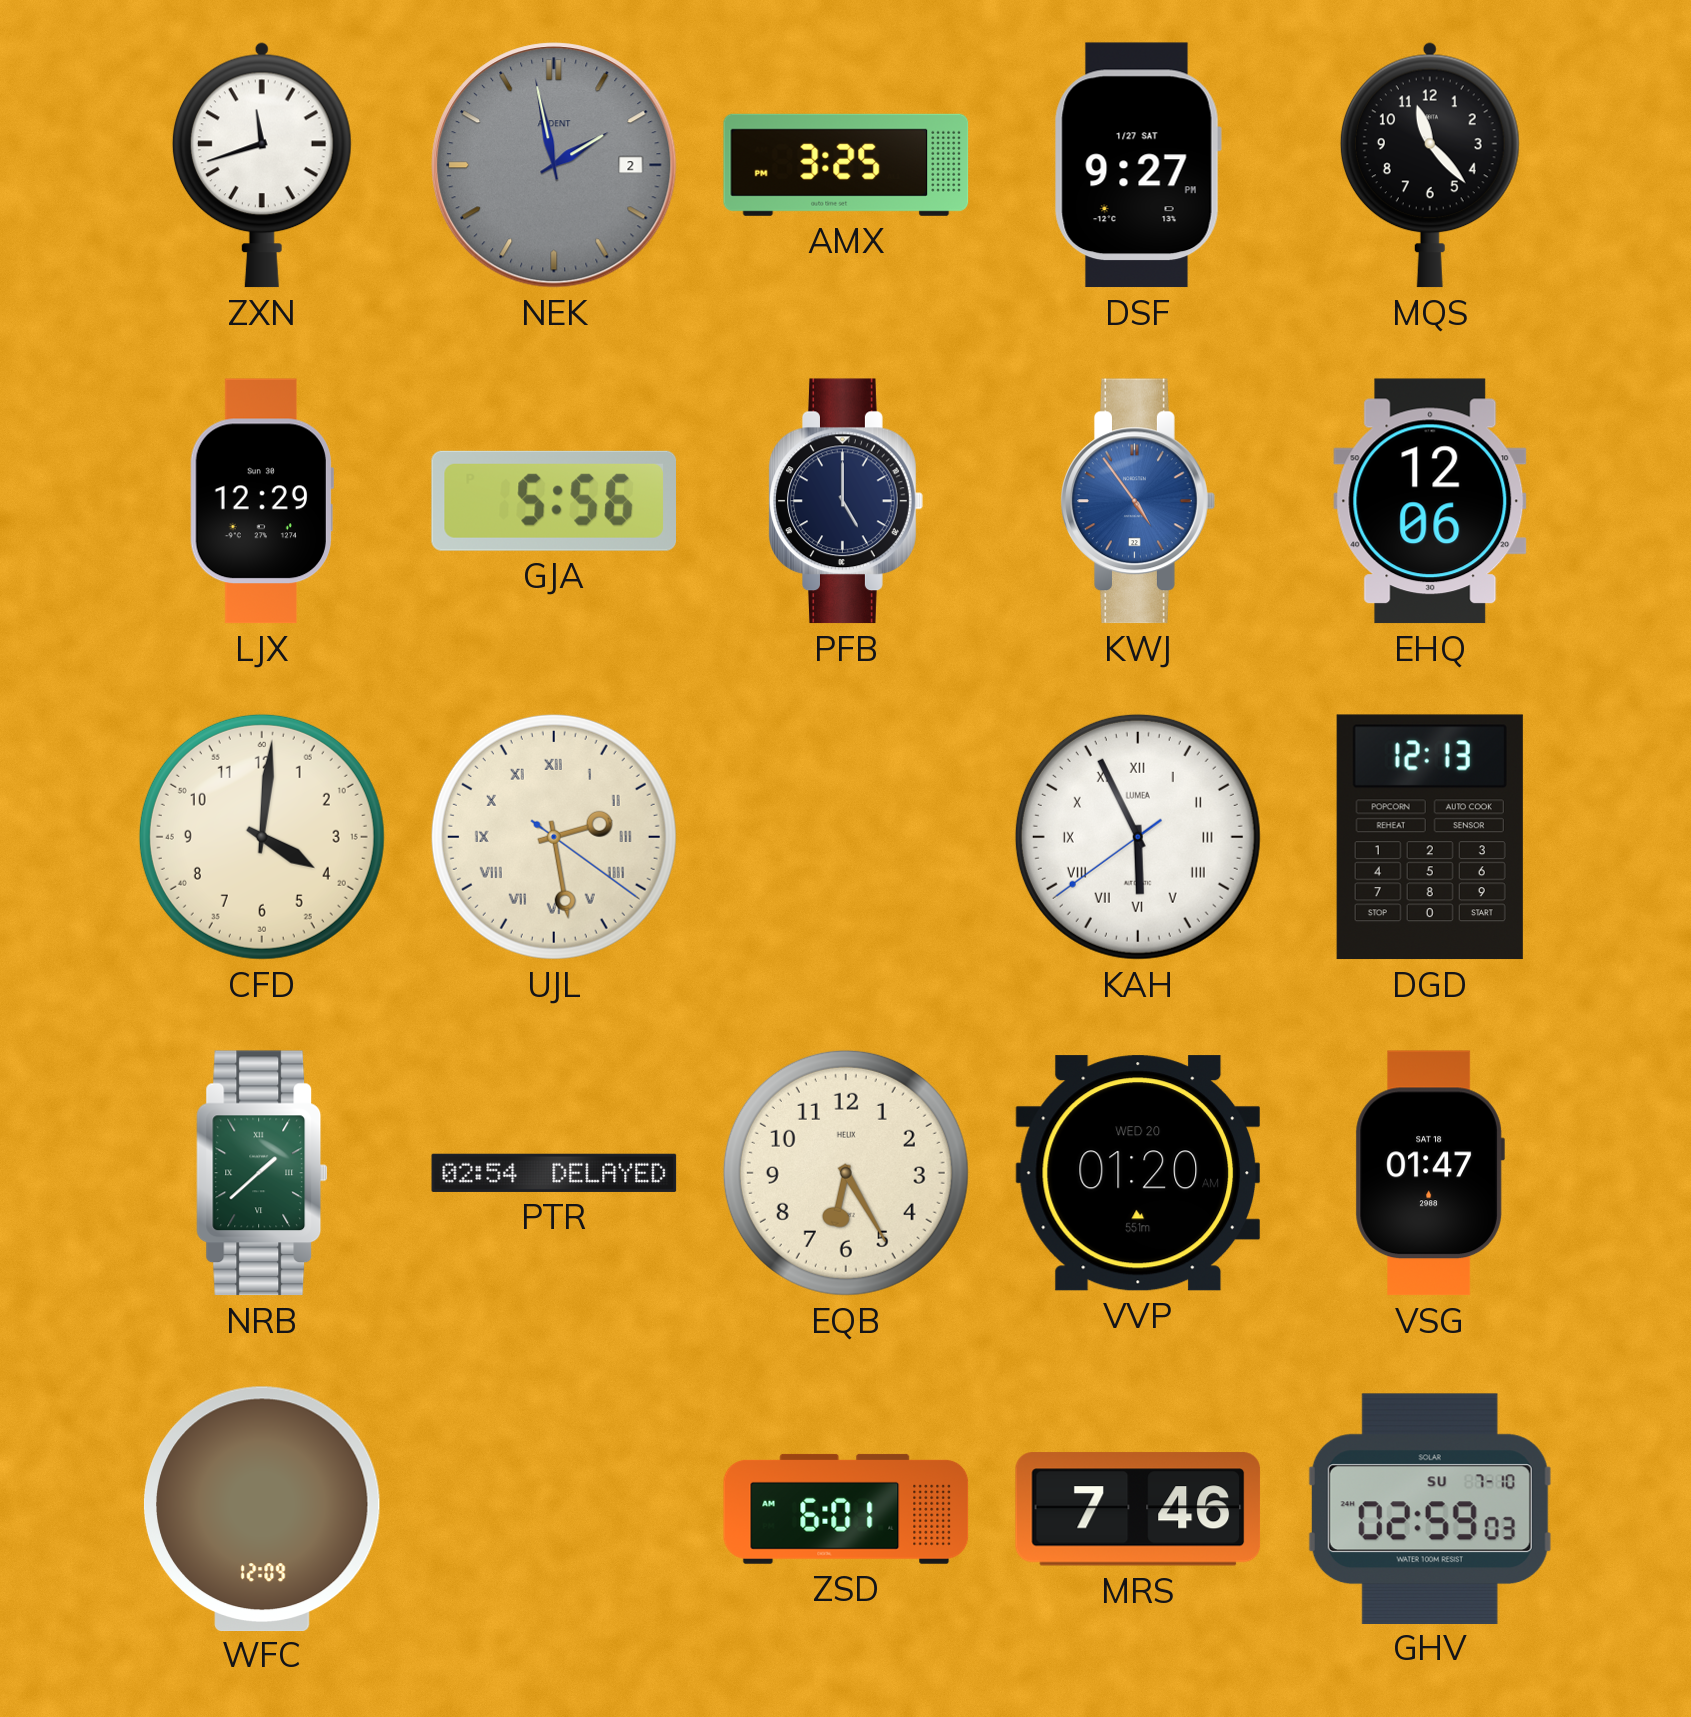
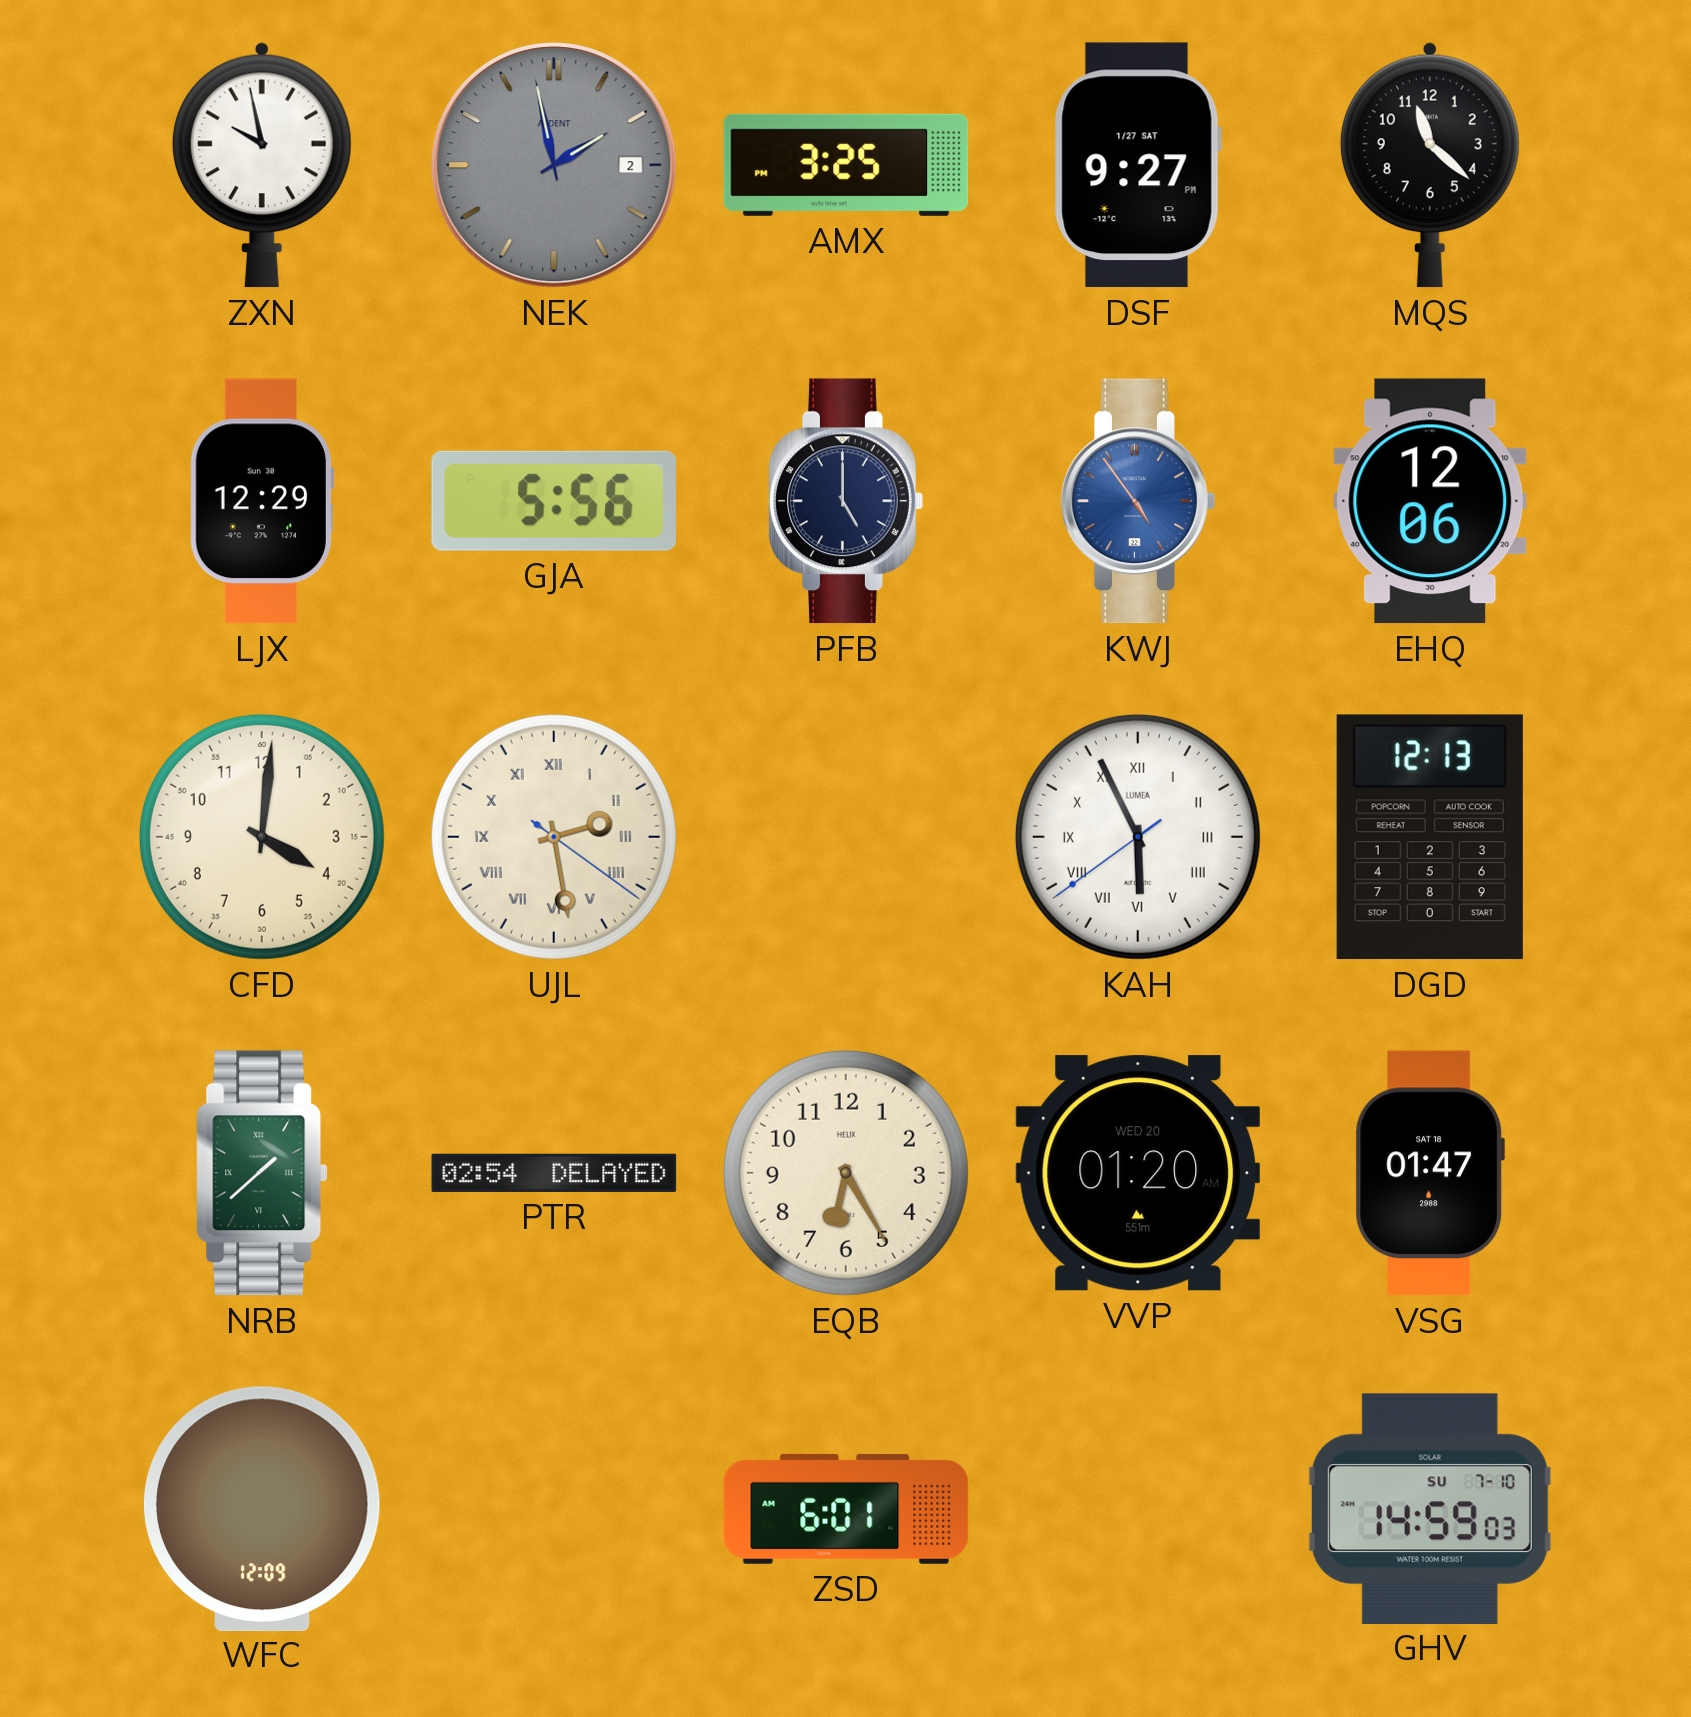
ZXN: 11:42 -> 9:58
MQS: 11:23 -> 11:22
MRS: 7:46 -> none
GHV: 02:59 -> 14:59
